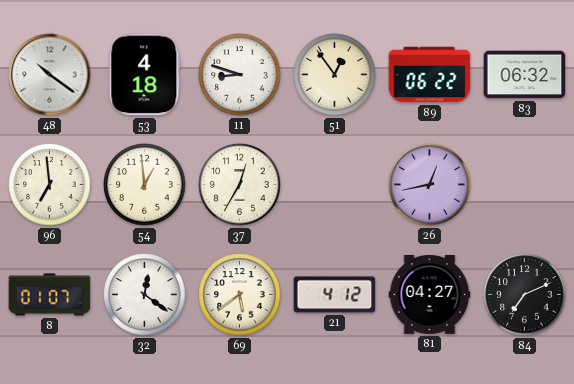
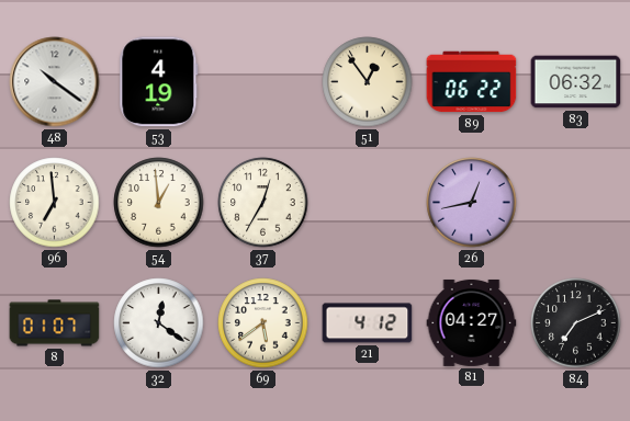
53: 4:18 -> 4:19
11: 8:48 -> none
